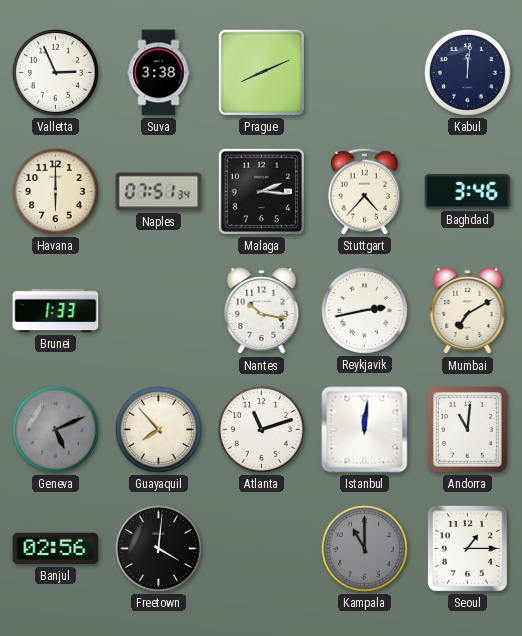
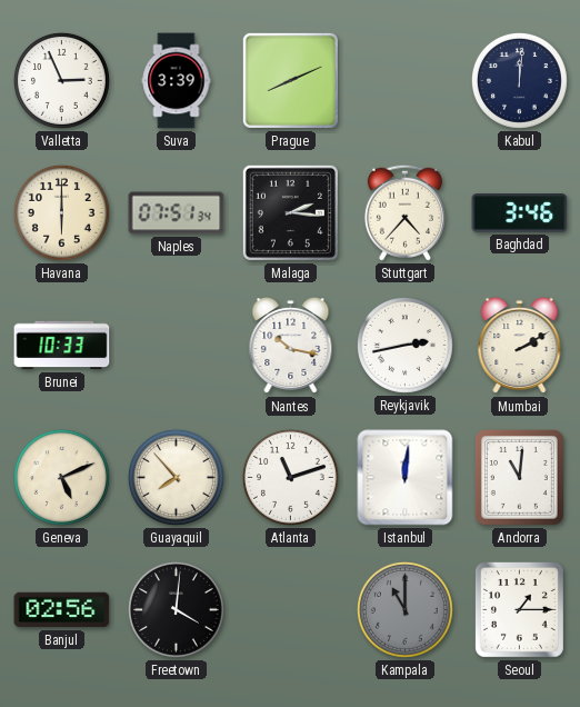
Suva: 3:38 -> 3:39
Brunei: 1:33 -> 10:33
Mumbai: 7:10 -> 2:10
Geneva dial: grey -> cream
